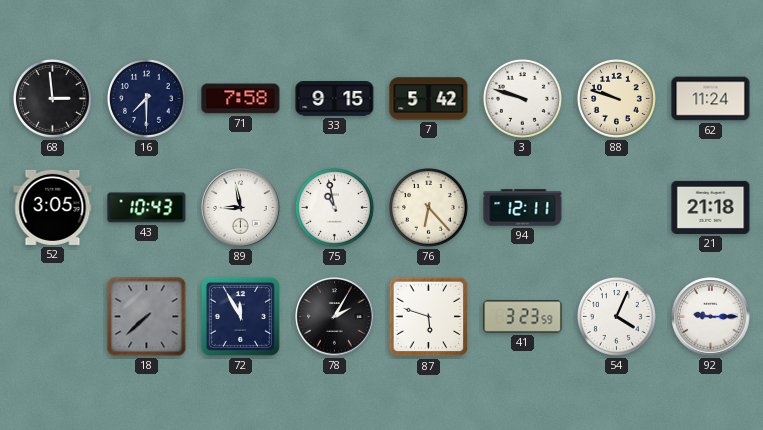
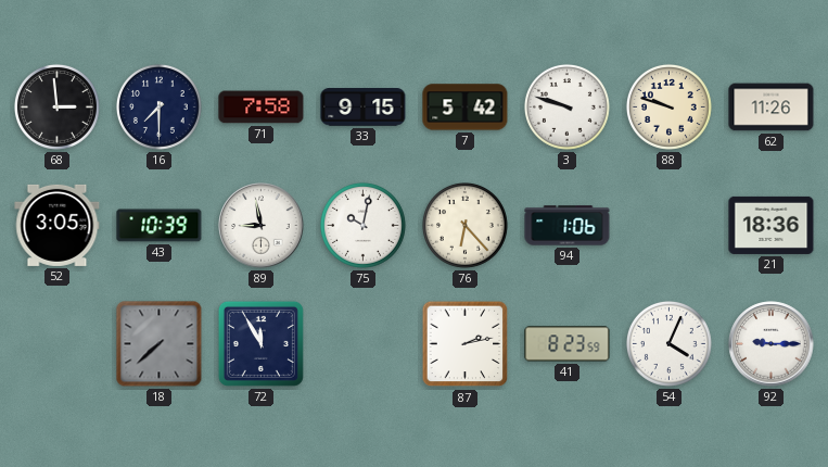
62: 11:24 -> 11:26
43: 10:43 -> 10:39
75: 10:58 -> 10:02
94: 12:11 -> 1:06
21: 21:18 -> 18:36
78: 2:05 -> none
87: 5:48 -> 2:13
41: 3:23 -> 8:23
